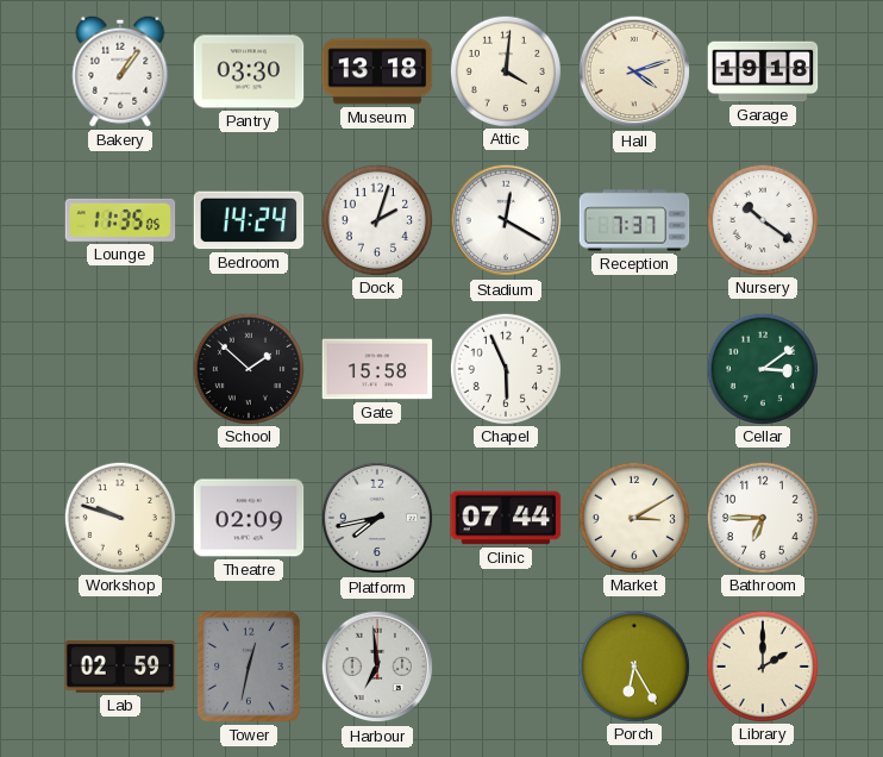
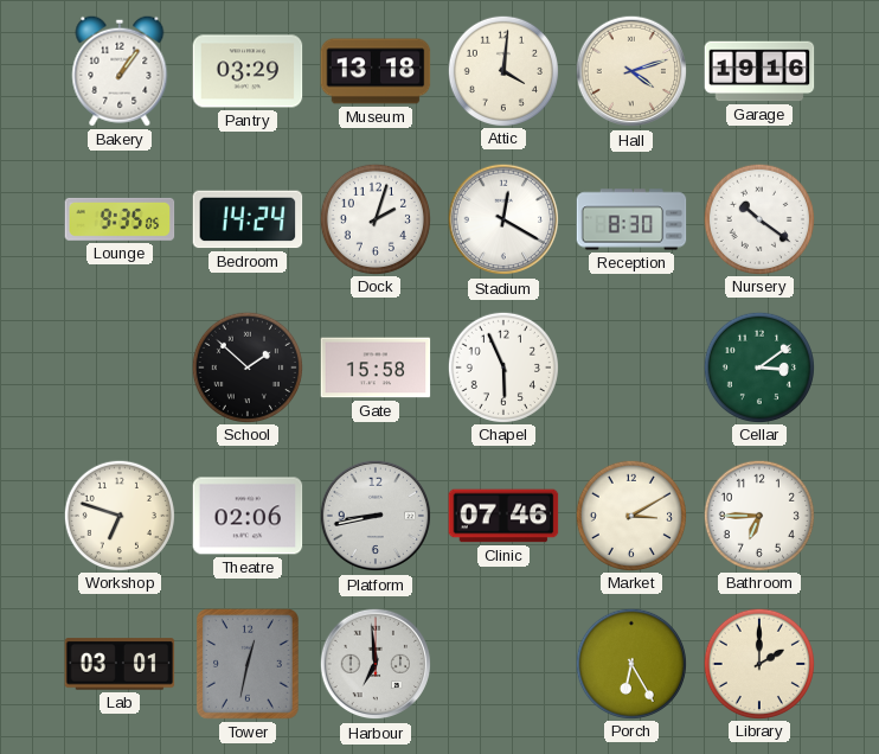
Pantry: 03:30 -> 03:29
Garage: 19:18 -> 19:16
Lounge: 11:35 -> 9:35
Reception: 7:37 -> 8:30
Workshop: 9:48 -> 6:48
Theatre: 02:09 -> 02:06
Platform: 7:43 -> 8:43
Clinic: 07:44 -> 07:46
Lab: 02:59 -> 03:01
